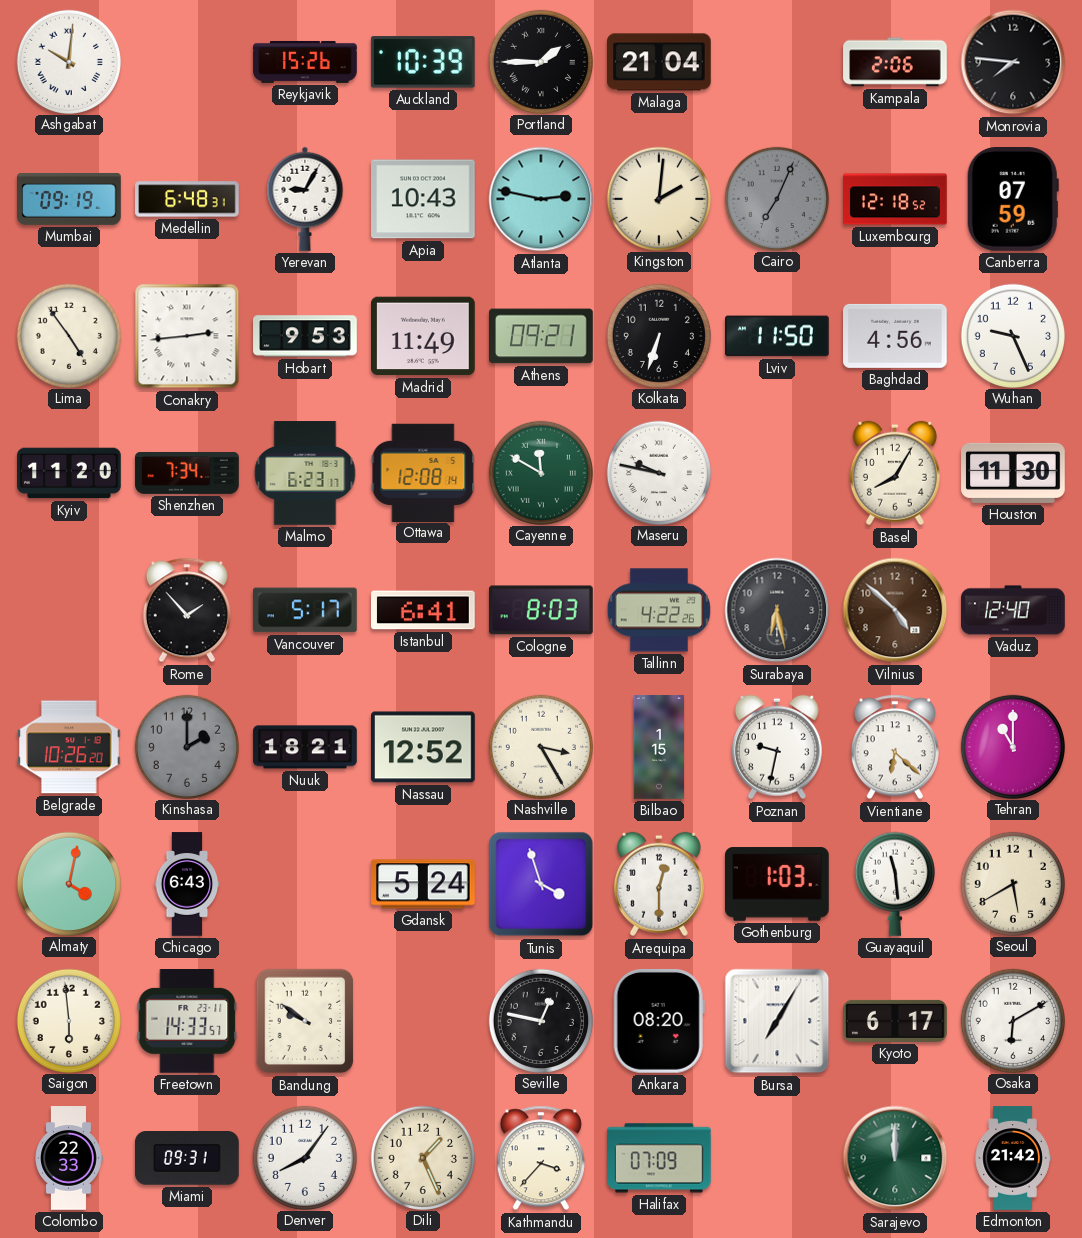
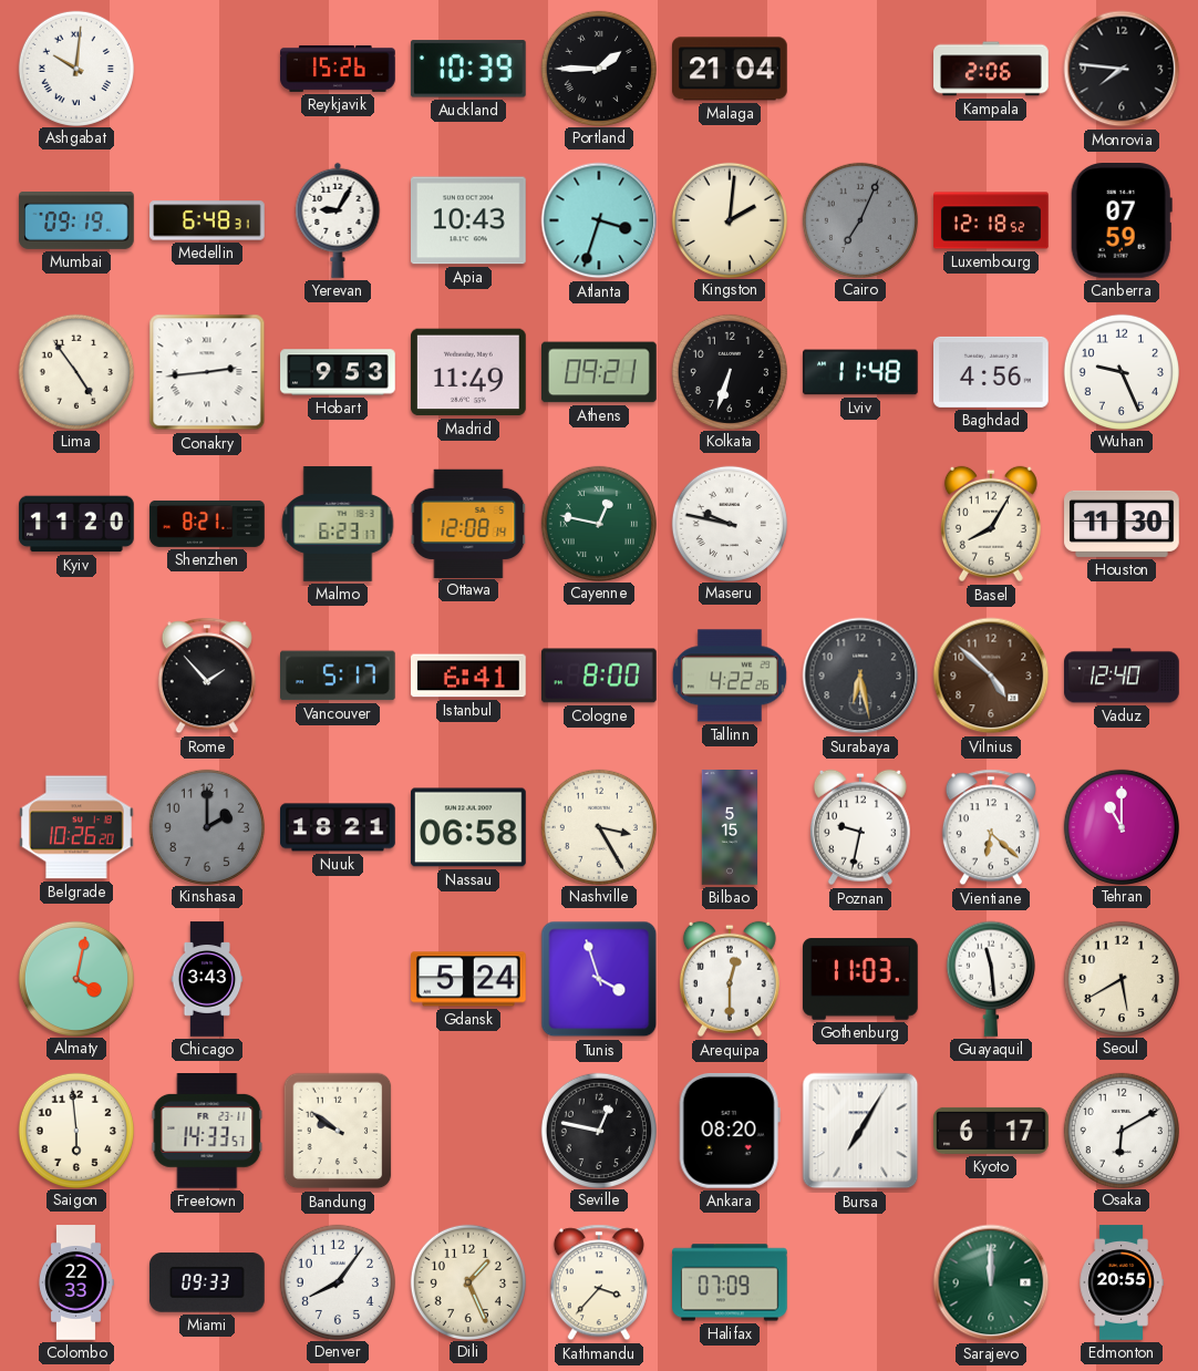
Atlanta: 2:47 -> 3:33
Lviv: 11:50 -> 11:48
Shenzhen: 7:34 -> 8:21
Cayenne: 11:50 -> 12:47
Cologne: 8:03 -> 8:00
Nassau: 12:52 -> 06:58
Bilbao: 1:15 -> 5:15
Chicago: 6:43 -> 3:43
Gothenburg: 1:03 -> 11:03
Miami: 09:31 -> 09:33
Edmonton: 21:42 -> 20:55
